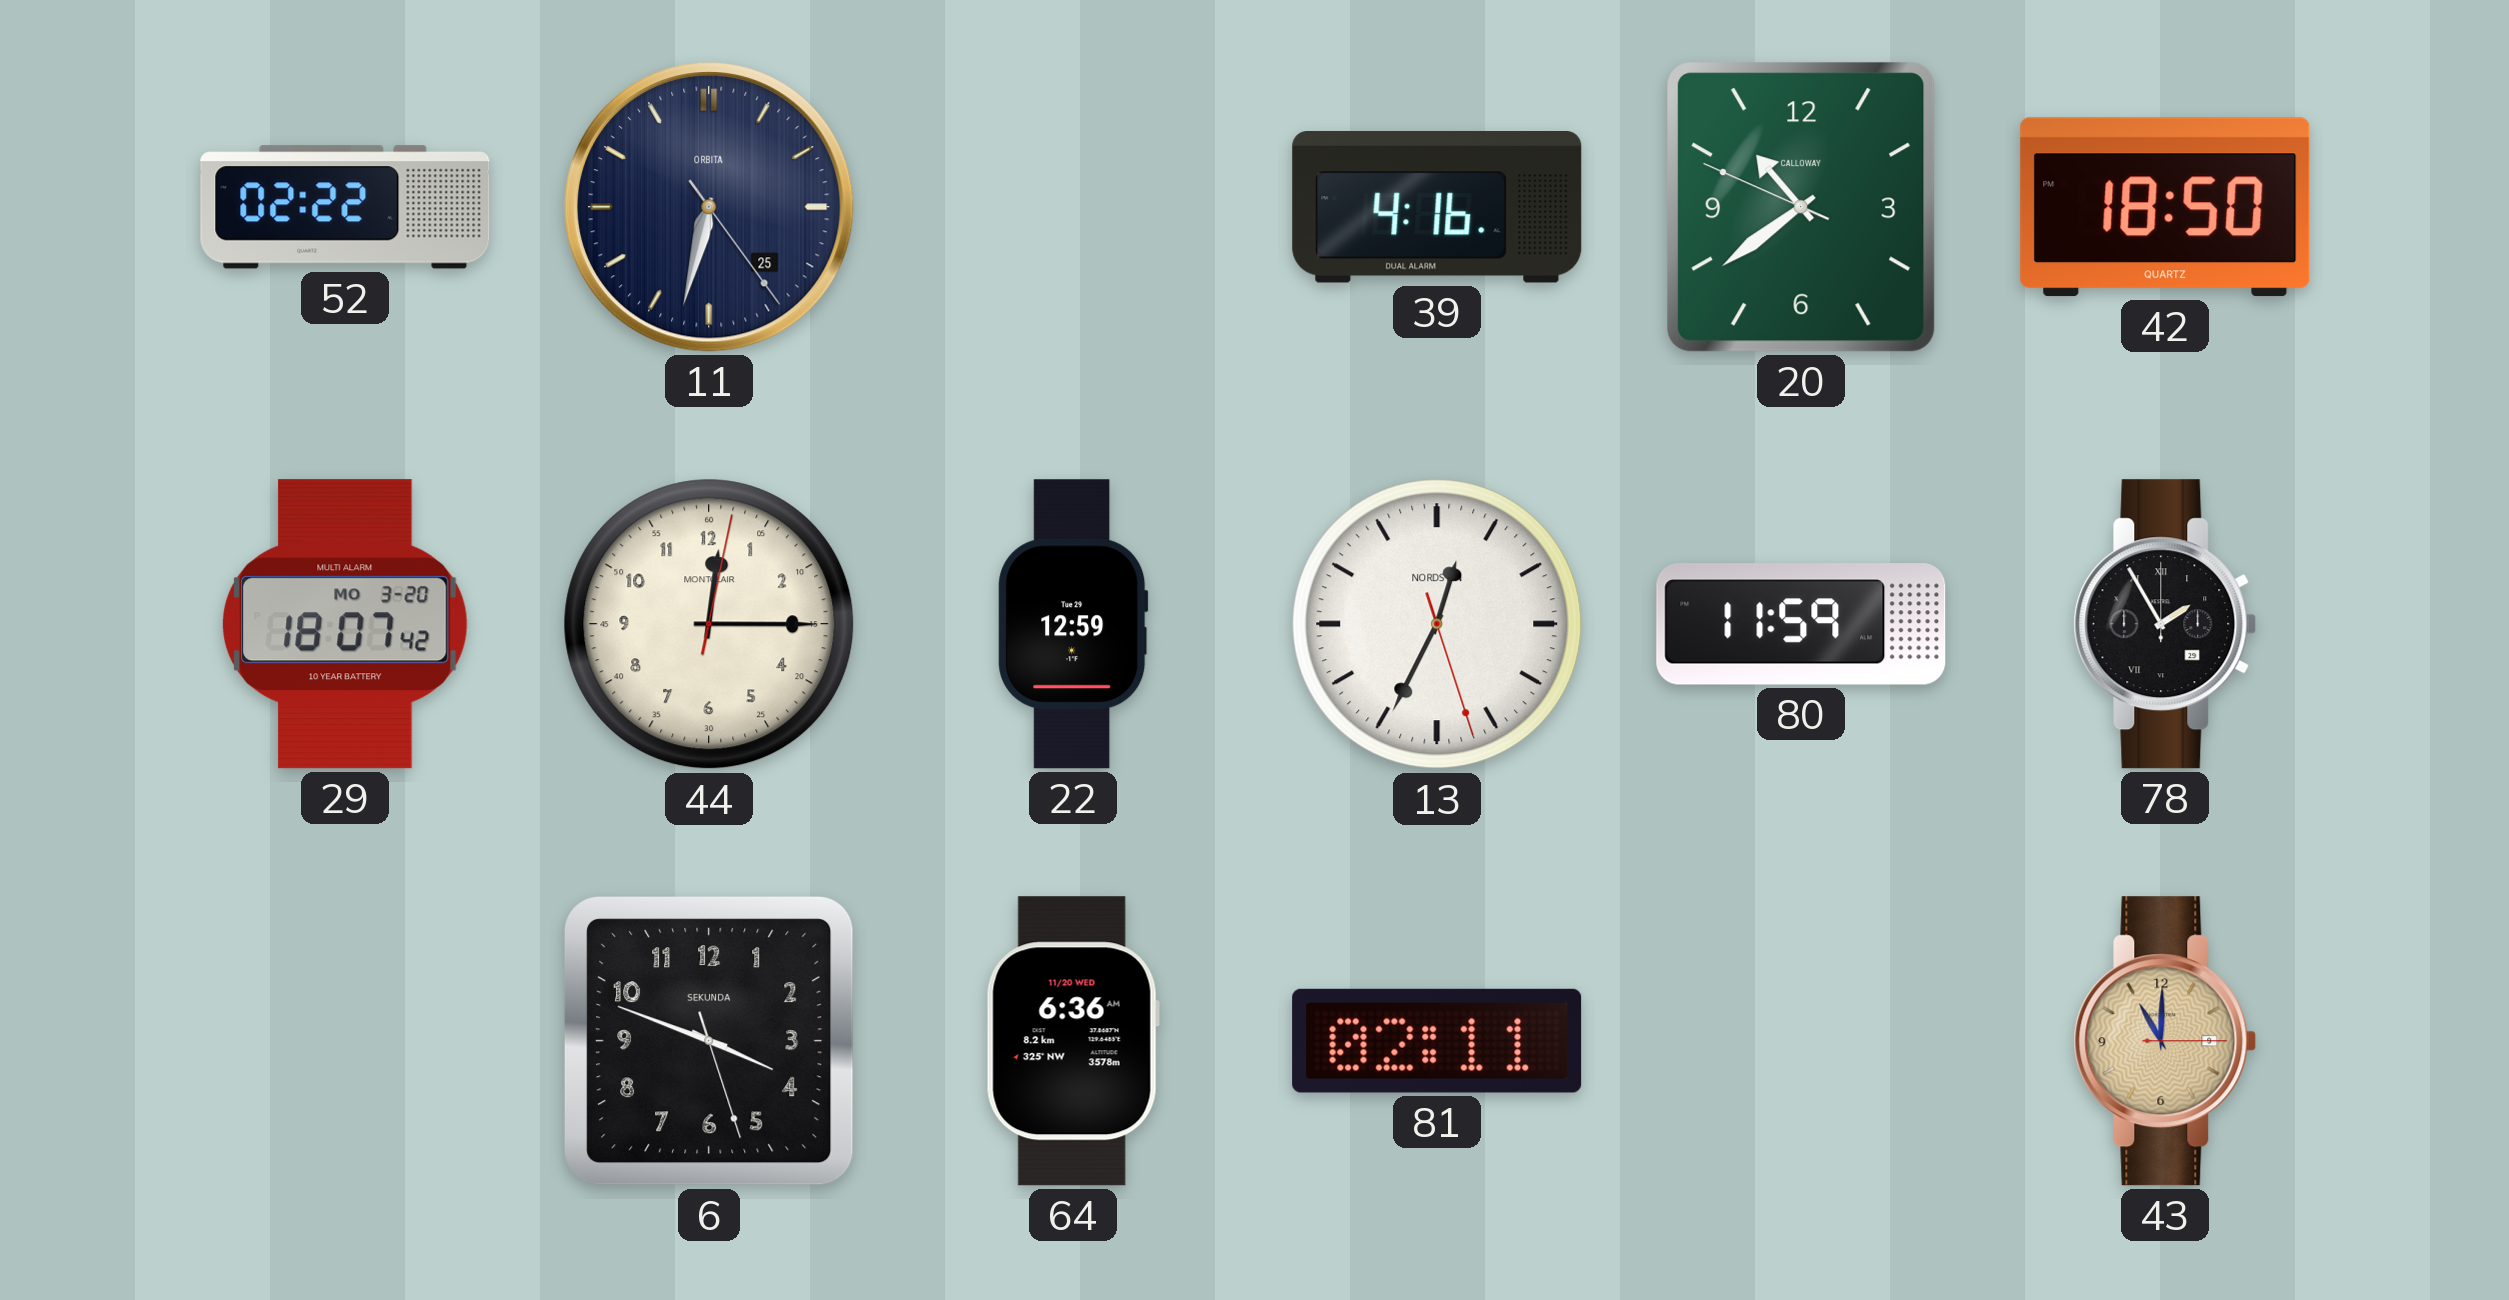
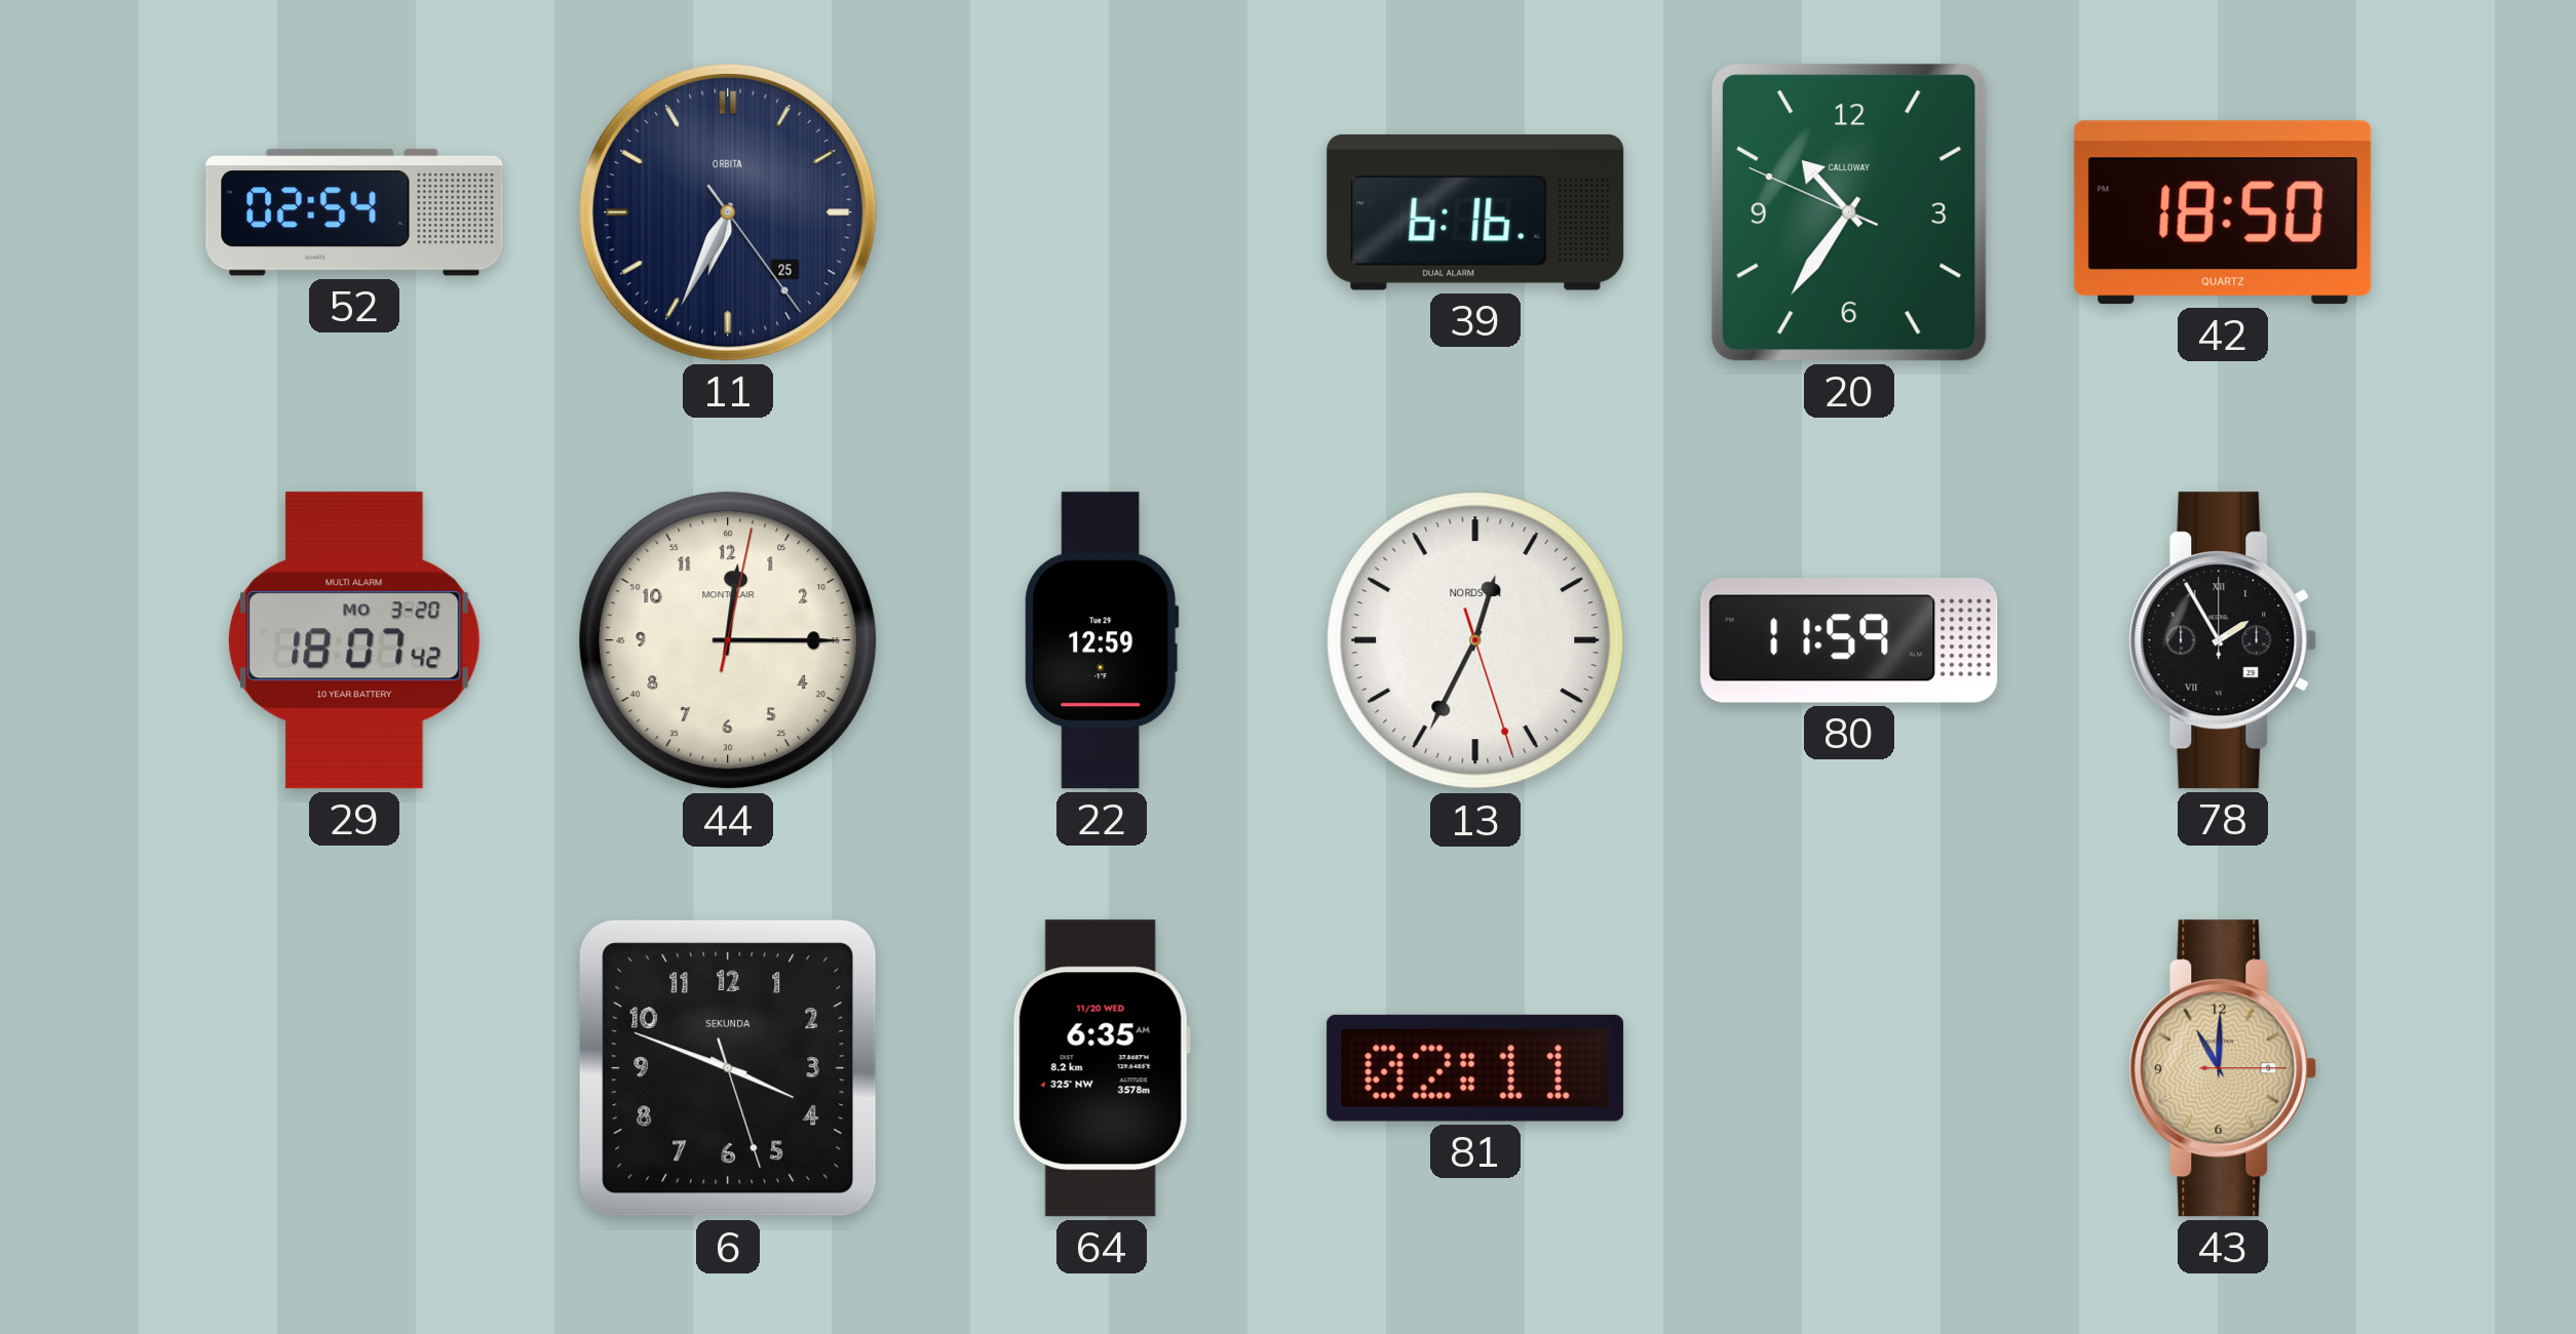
52: 02:22 -> 02:54
11: 6:32 -> 6:34
39: 4:16 -> 6:16
20: 10:38 -> 10:35
64: 6:36 -> 6:35
